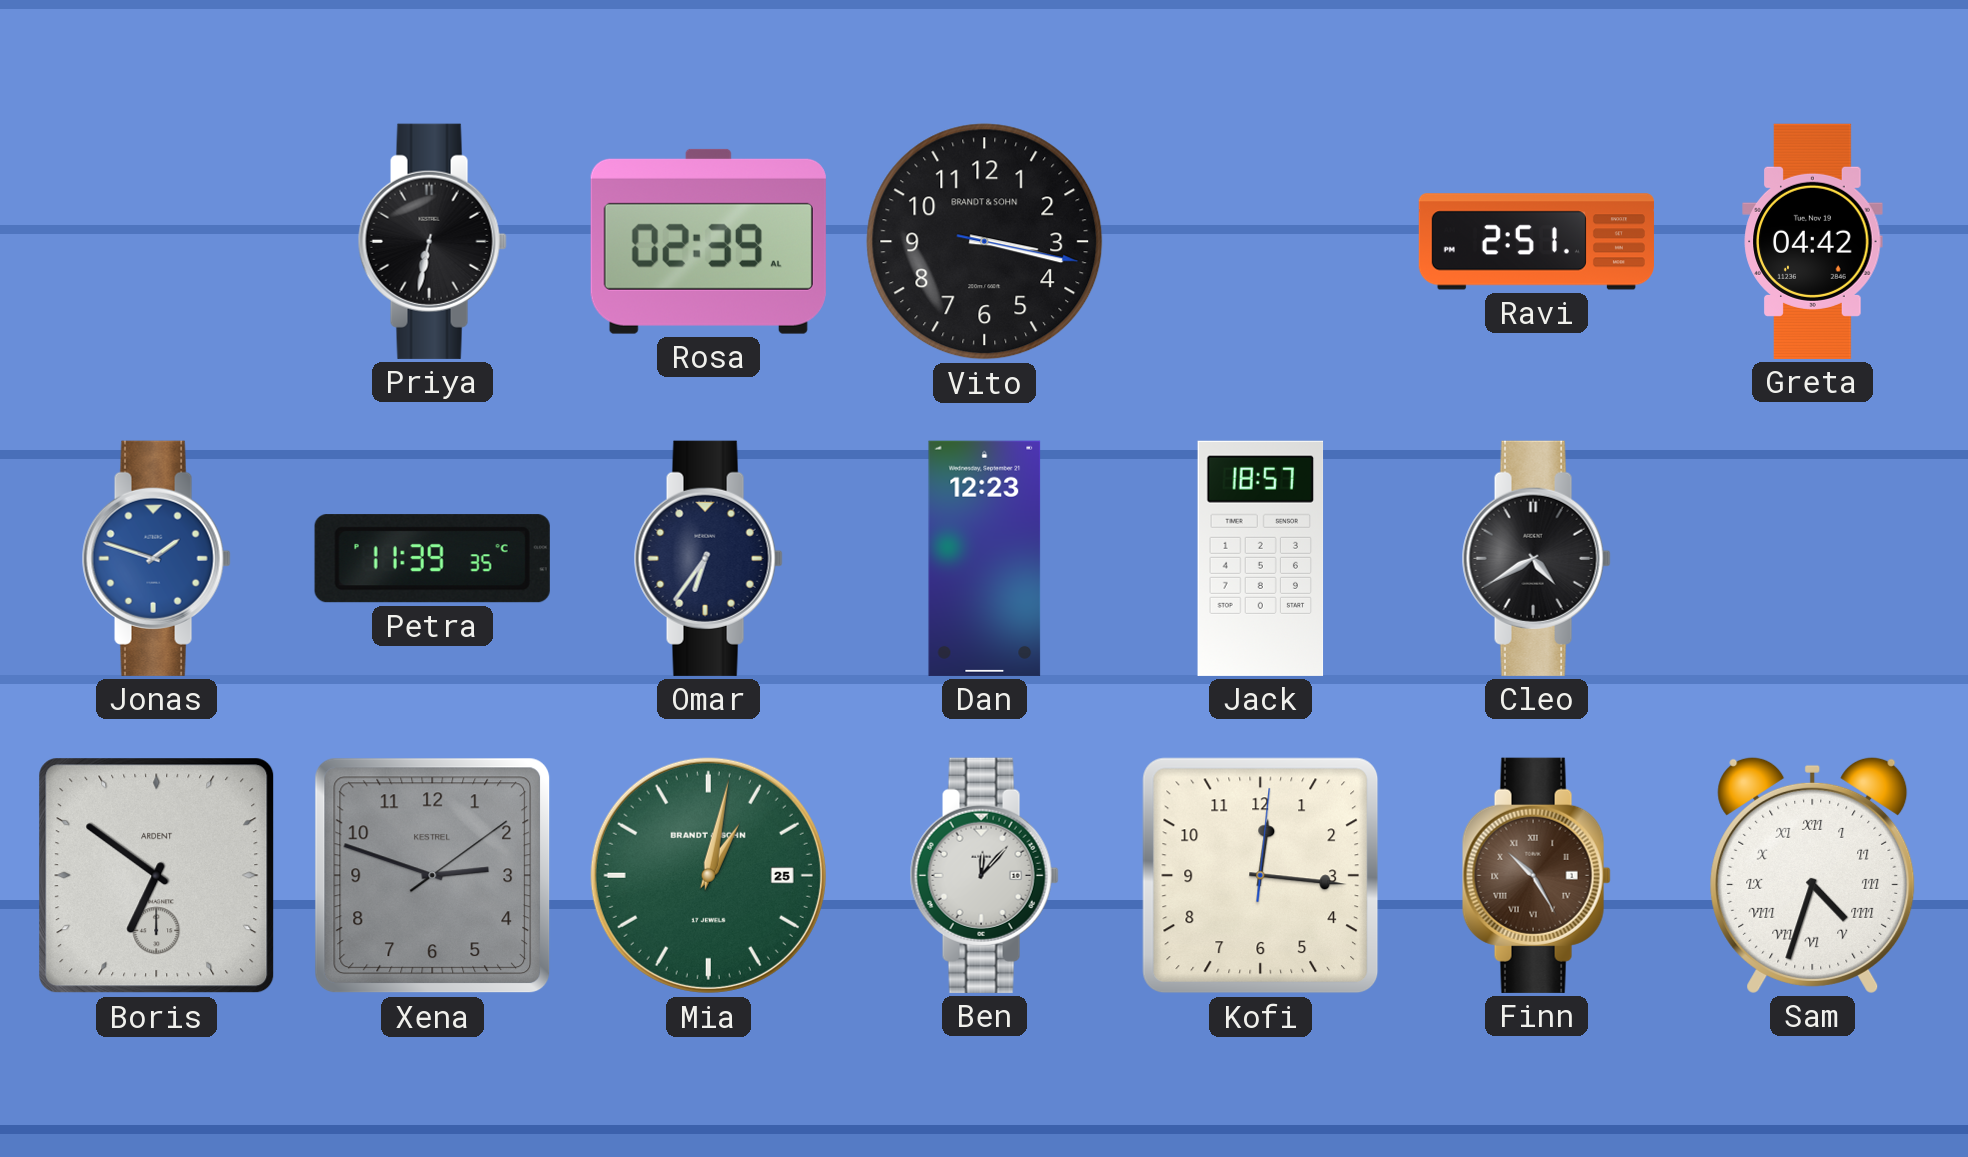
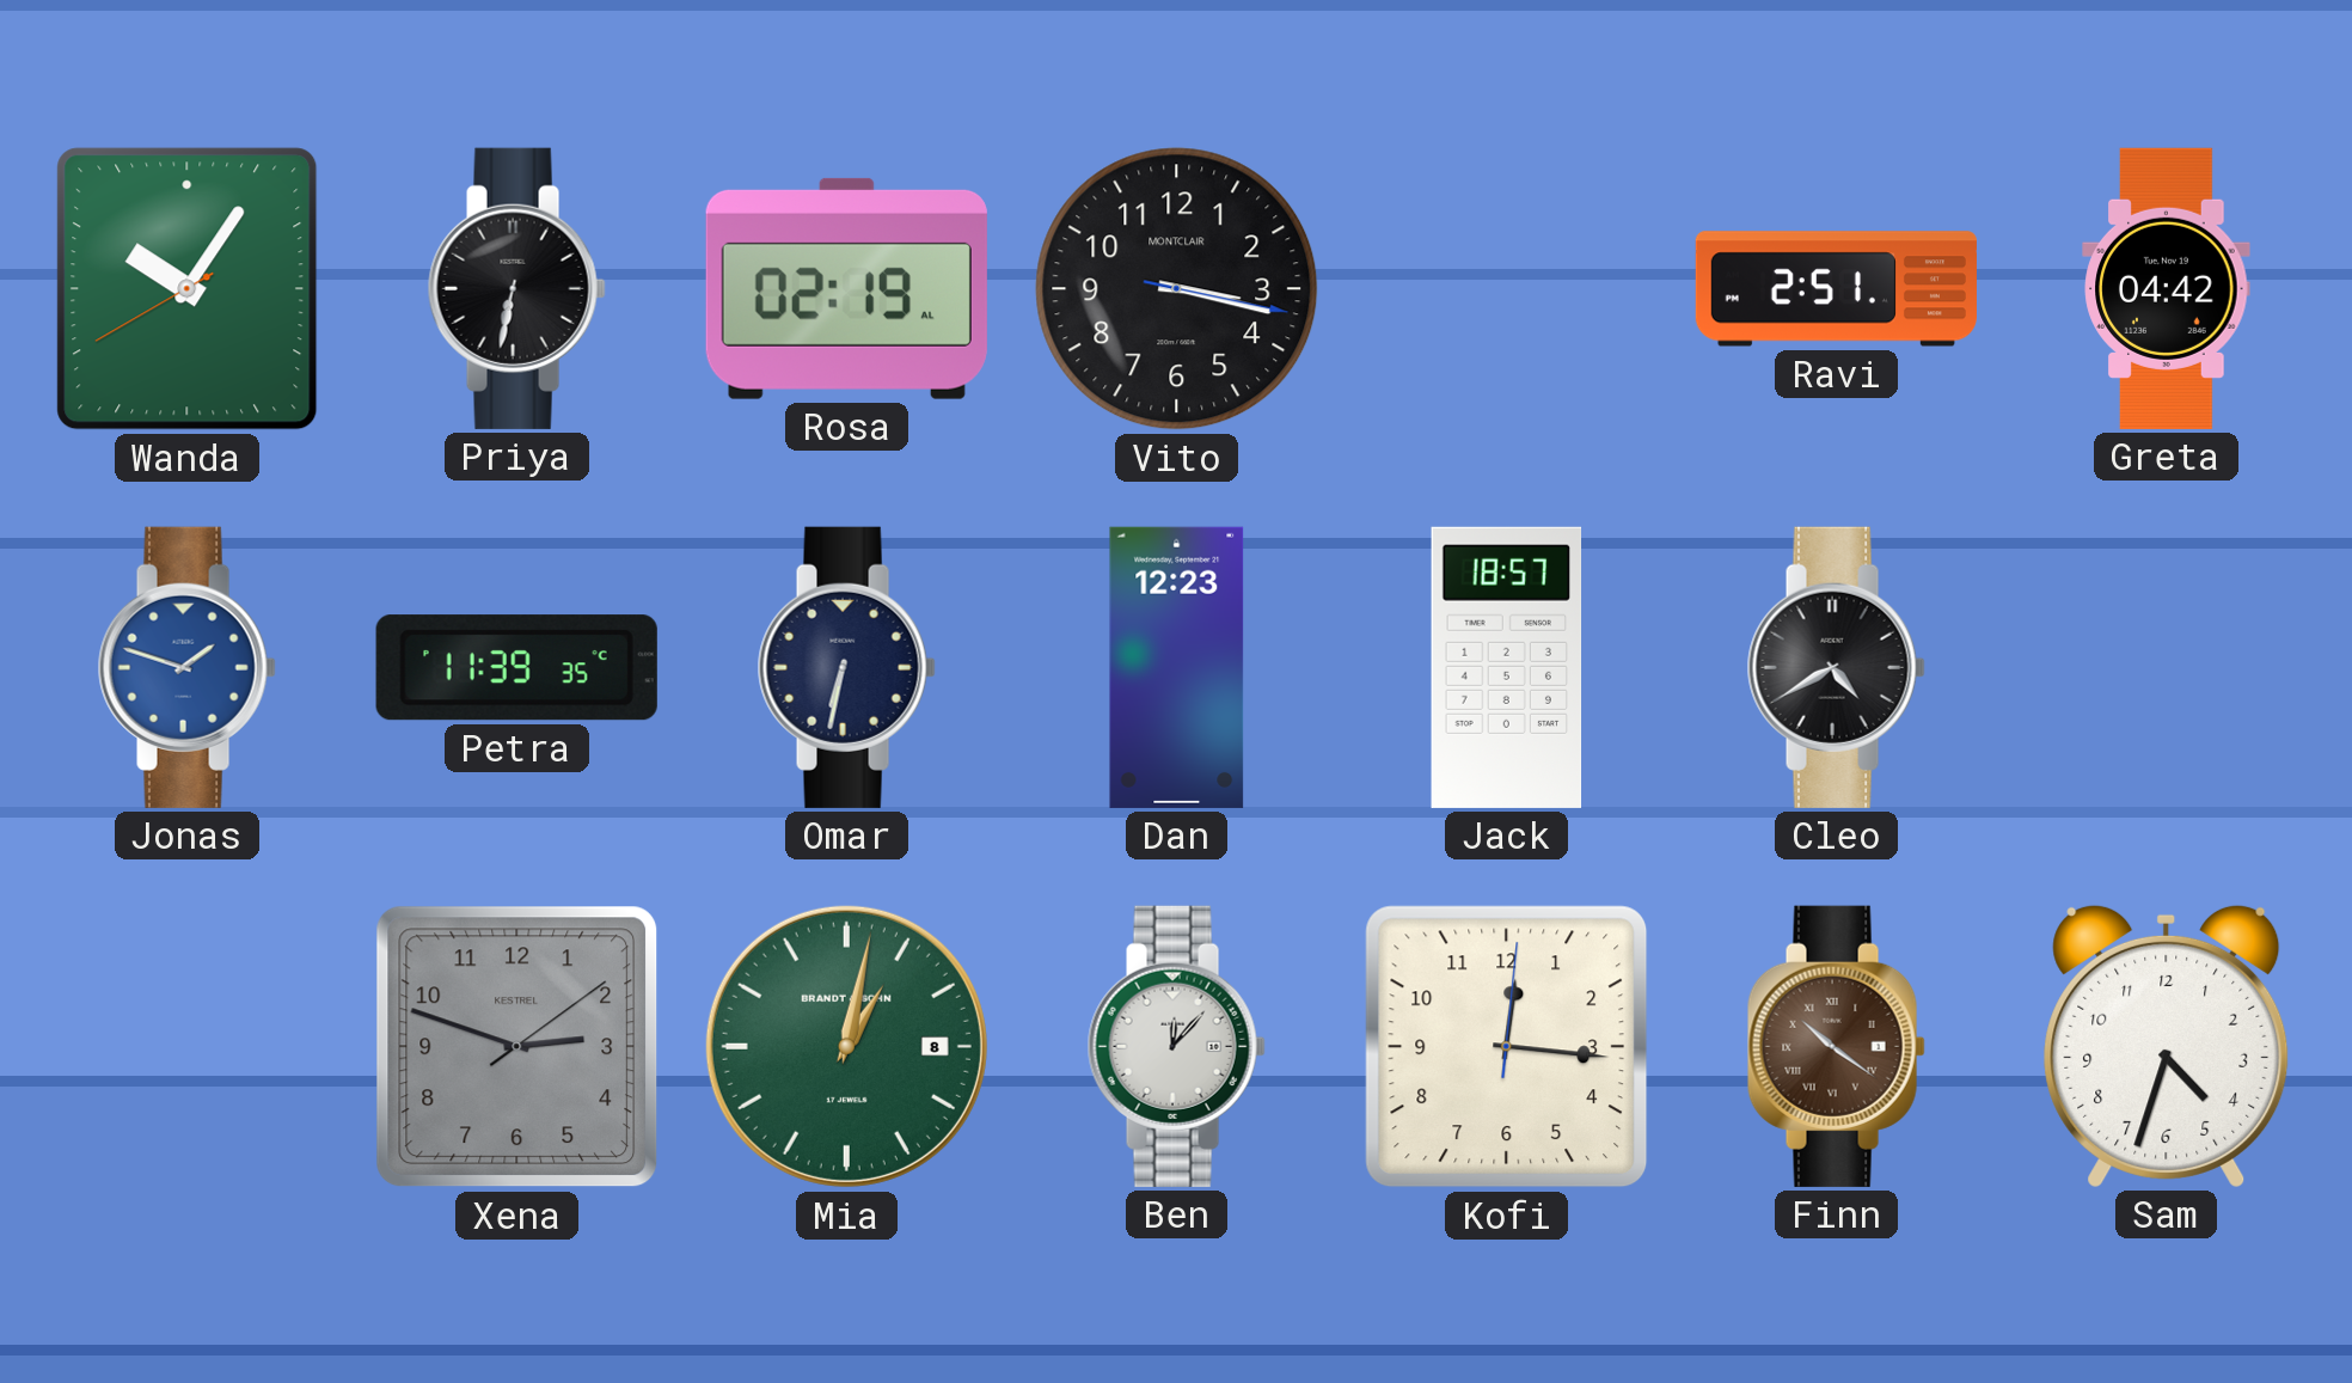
Wanda: none -> 10:05
Rosa: 02:39 -> 02:19
Vito brand: BRANDT & SOHN -> MONTCLAIR
Omar: 6:36 -> 6:32
Boris: 6:51 -> none
Mia date: 25 -> 8
Finn: 10:25 -> 10:21
Sam numerals: Roman -> Arabic
